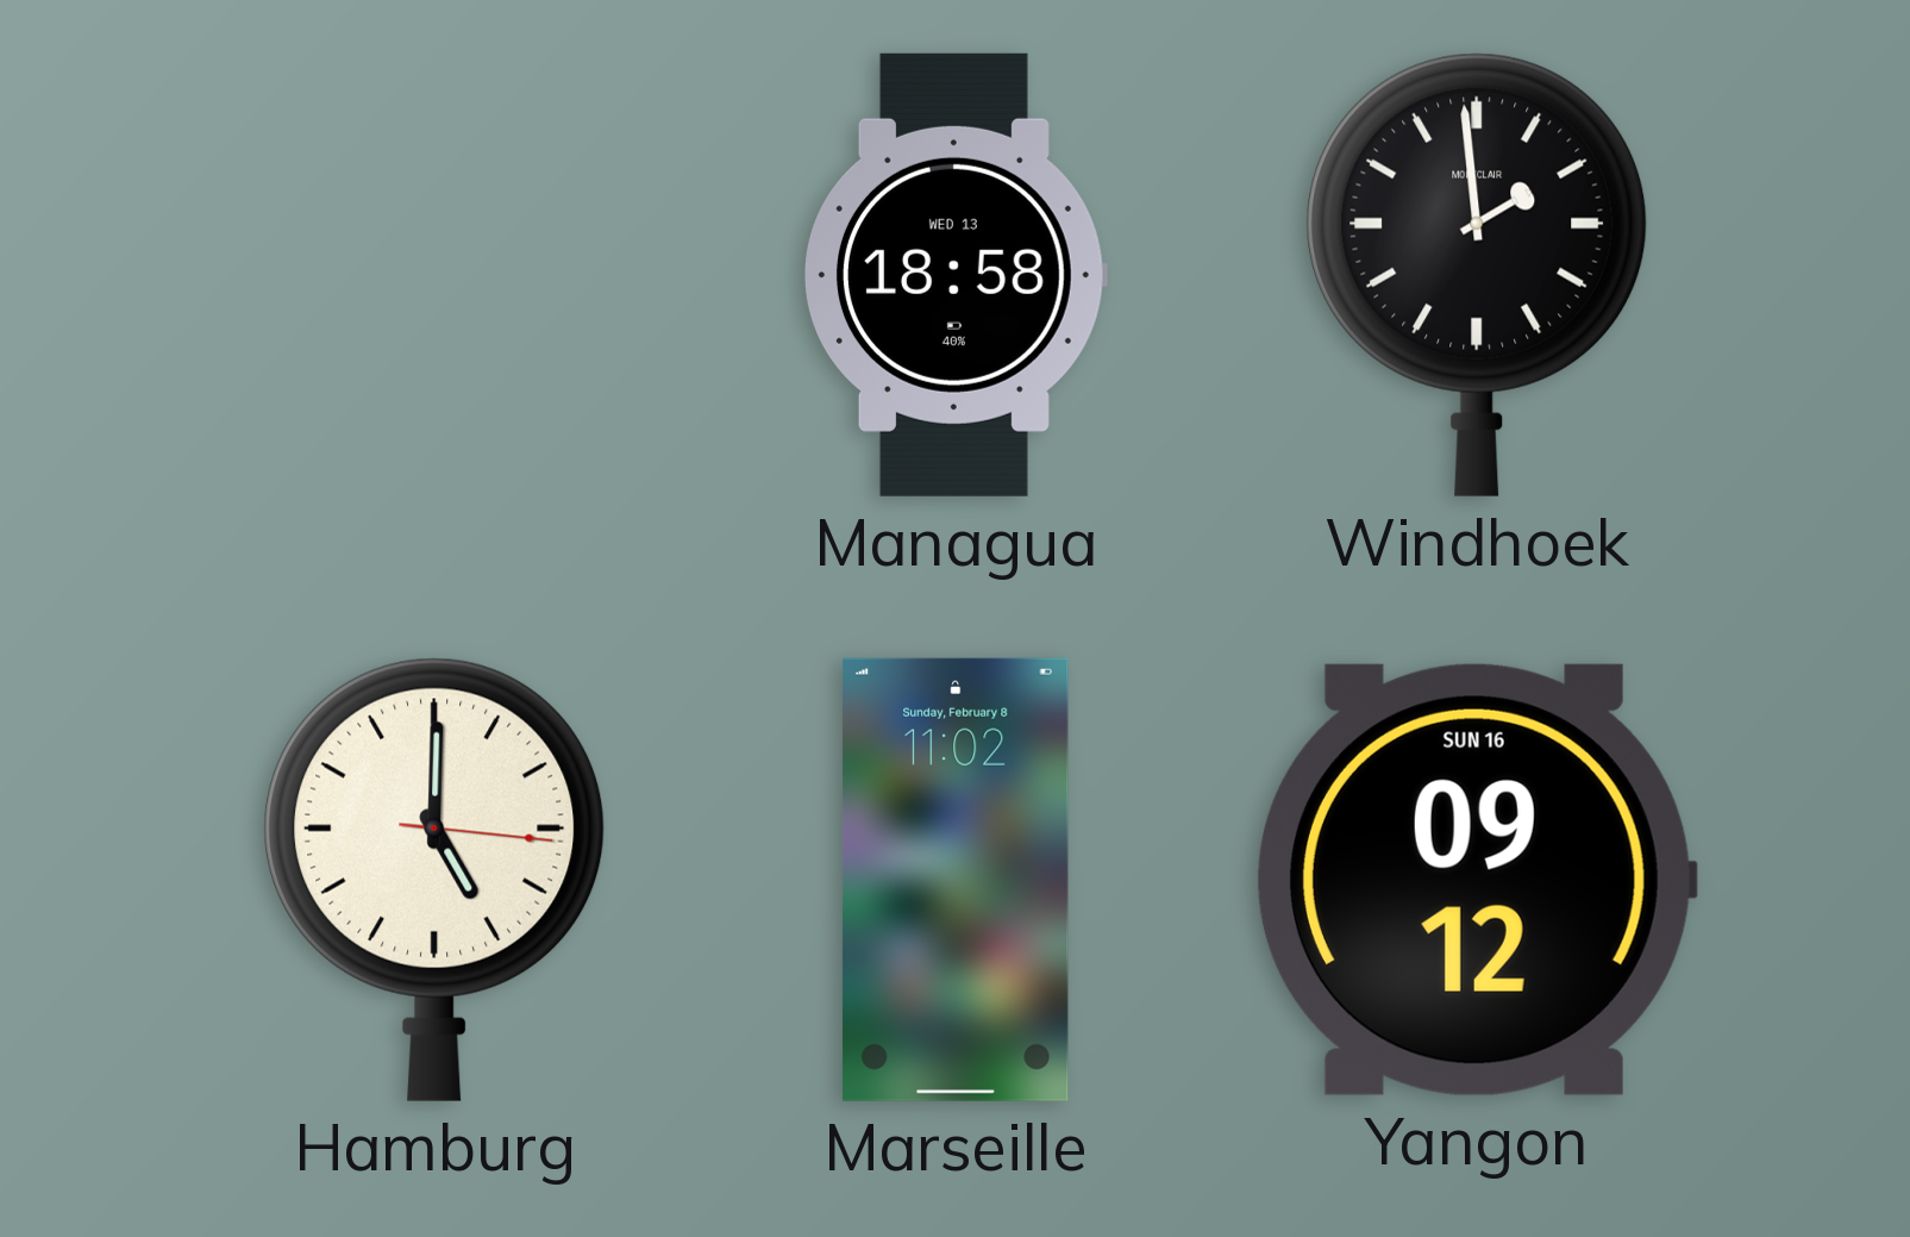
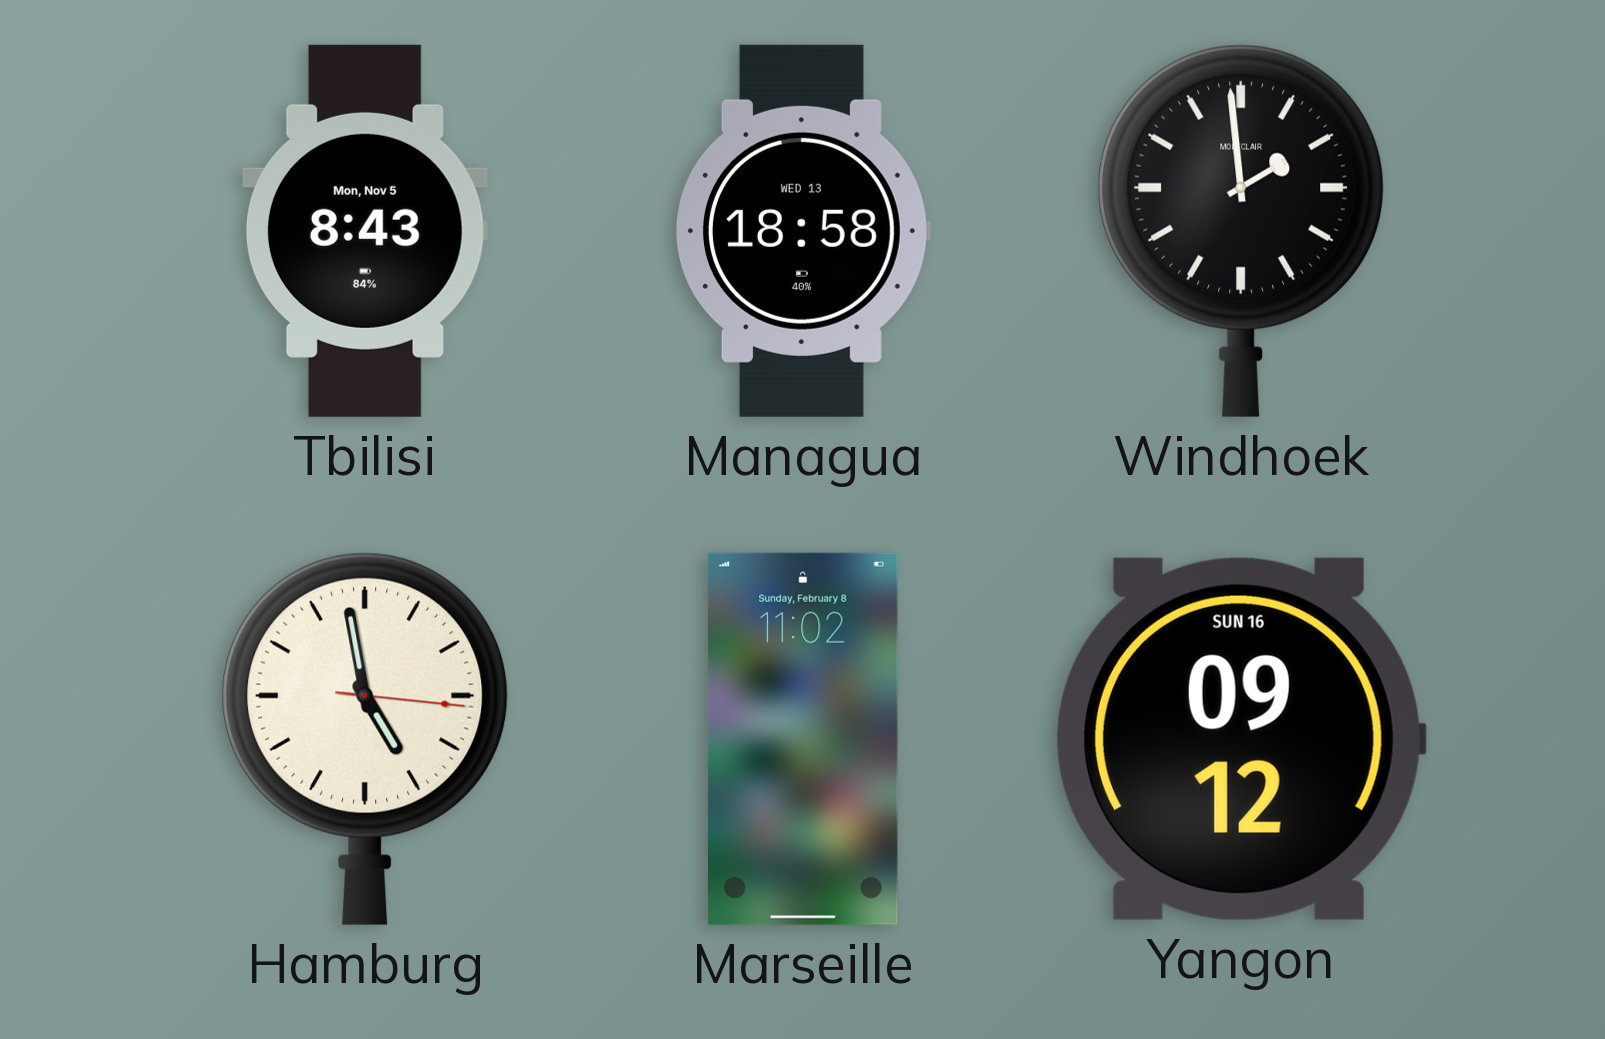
Tbilisi: none -> 8:43
Hamburg: 5:00 -> 4:58
